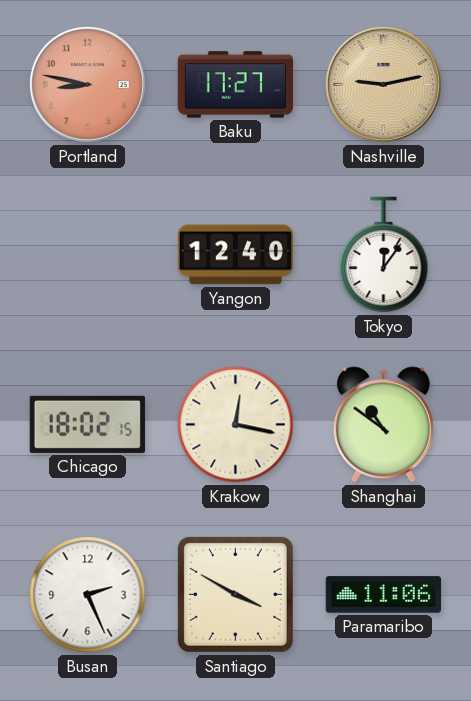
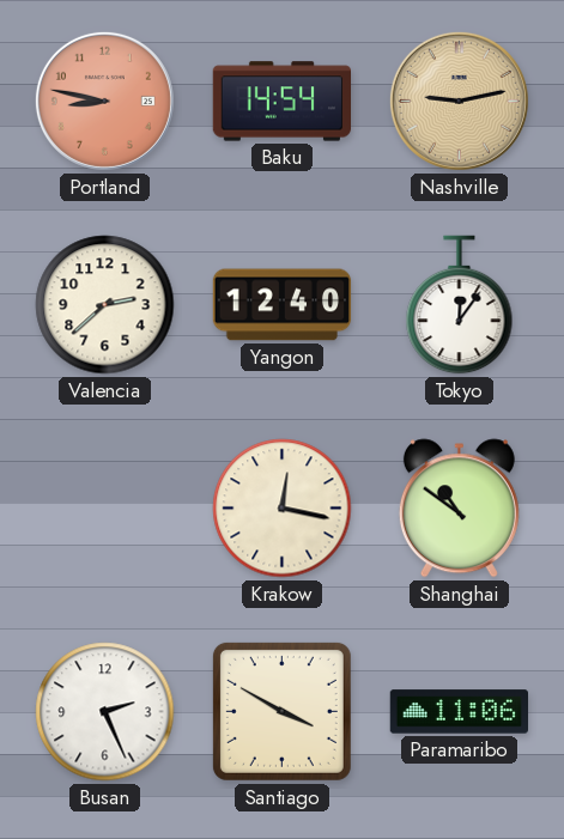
Baku: 17:27 -> 14:54
Valencia: none -> 2:38
Chicago: 18:02 -> none
